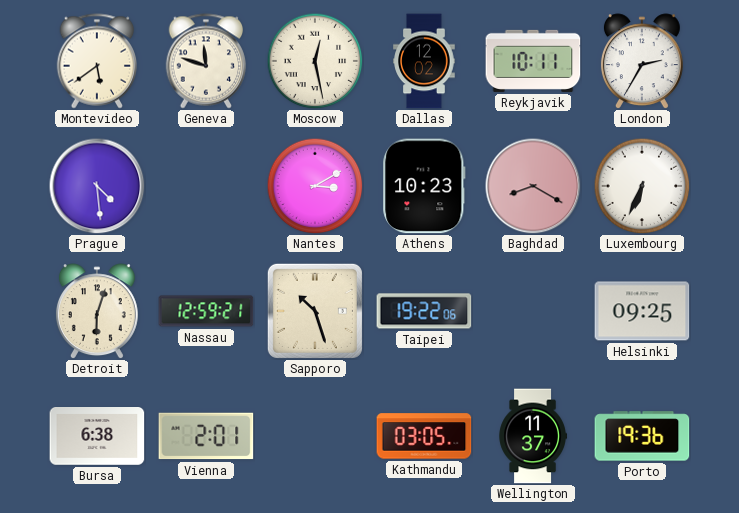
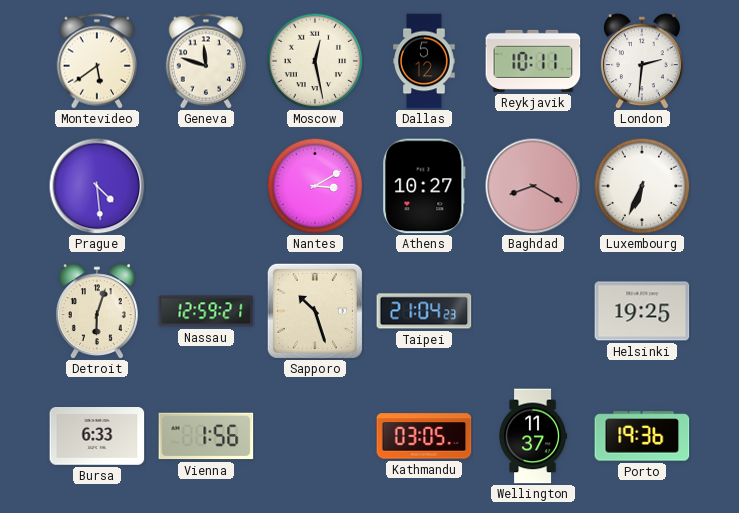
Dallas: 12:02 -> 5:12
London: 2:35 -> 2:31
Athens: 10:23 -> 10:27
Taipei: 19:22 -> 21:04
Helsinki: 09:25 -> 19:25
Bursa: 6:38 -> 6:33
Vienna: 2:01 -> 1:56
